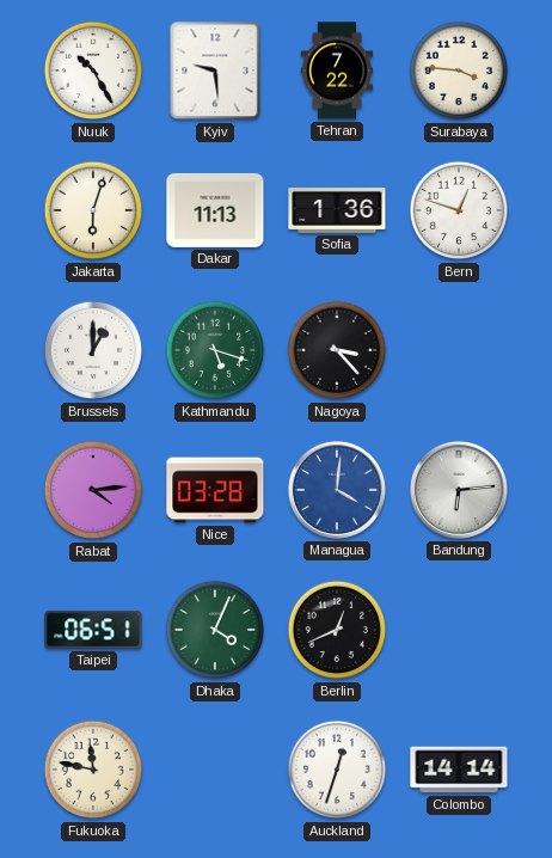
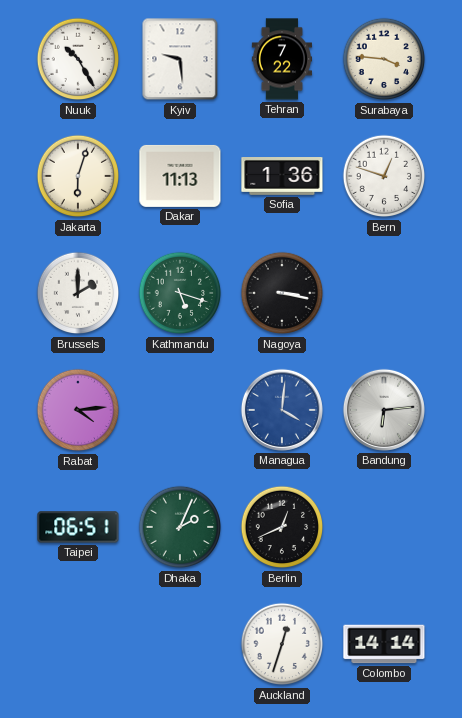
Brussels: 1:00 -> 2:00
Nagoya: 3:23 -> 3:17
Nice: 03:28 -> none
Dhaka: 4:04 -> 2:04
Fukuoka: 11:47 -> none
